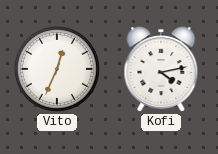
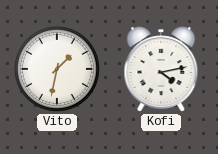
Vito: 12:34 -> 1:32
